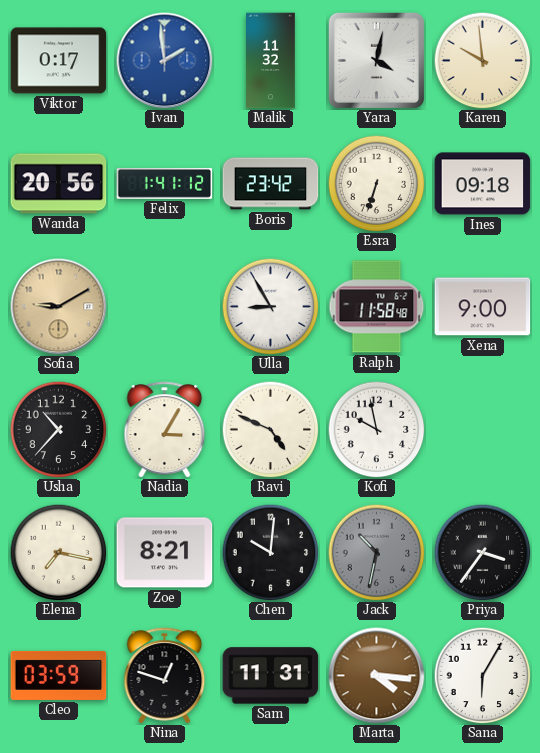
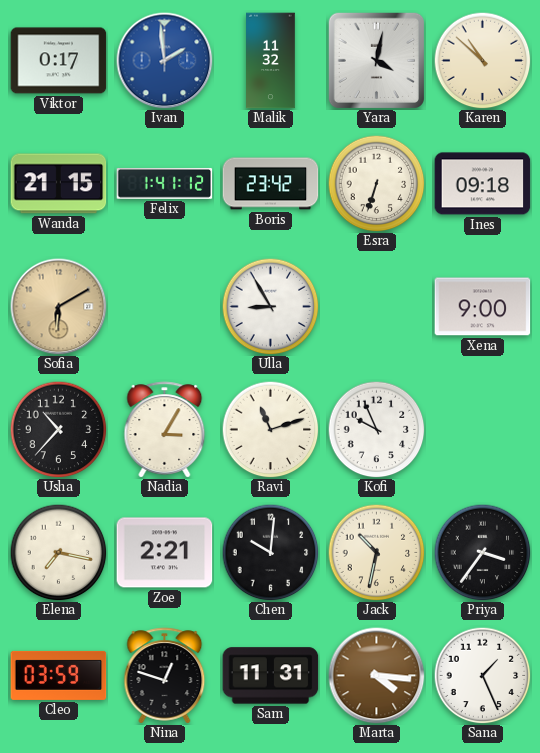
Karen: 9:59 -> 10:52
Wanda: 20:56 -> 21:15
Sofia: 9:10 -> 6:10
Ralph: 11:58 -> none
Ravi: 4:49 -> 11:12
Kofi: 9:58 -> 9:56
Zoe: 8:21 -> 2:21
Jack dial: grey -> cream
Sana: 6:05 -> 1:26
